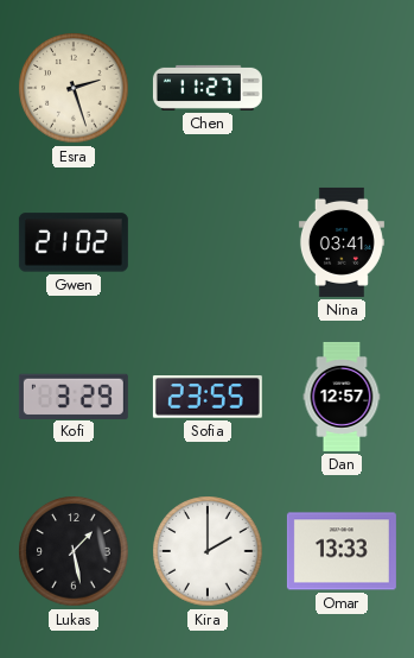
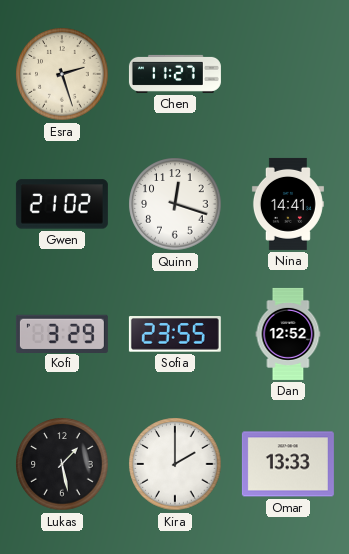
Quinn: none -> 12:18
Nina: 03:41 -> 14:41
Dan: 12:57 -> 12:52
